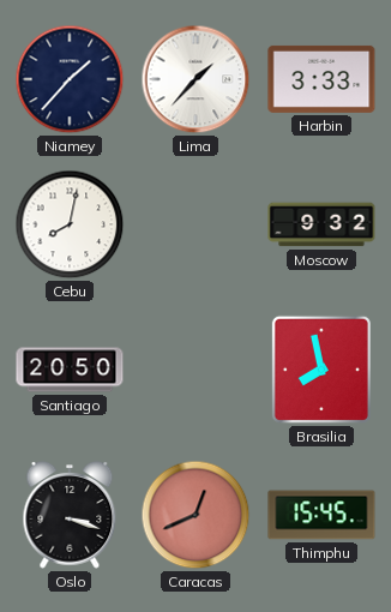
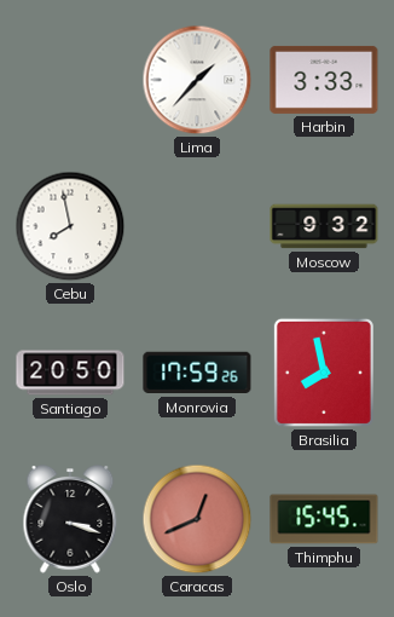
Niamey: 1:37 -> none
Cebu: 8:02 -> 7:58
Monrovia: none -> 17:59
